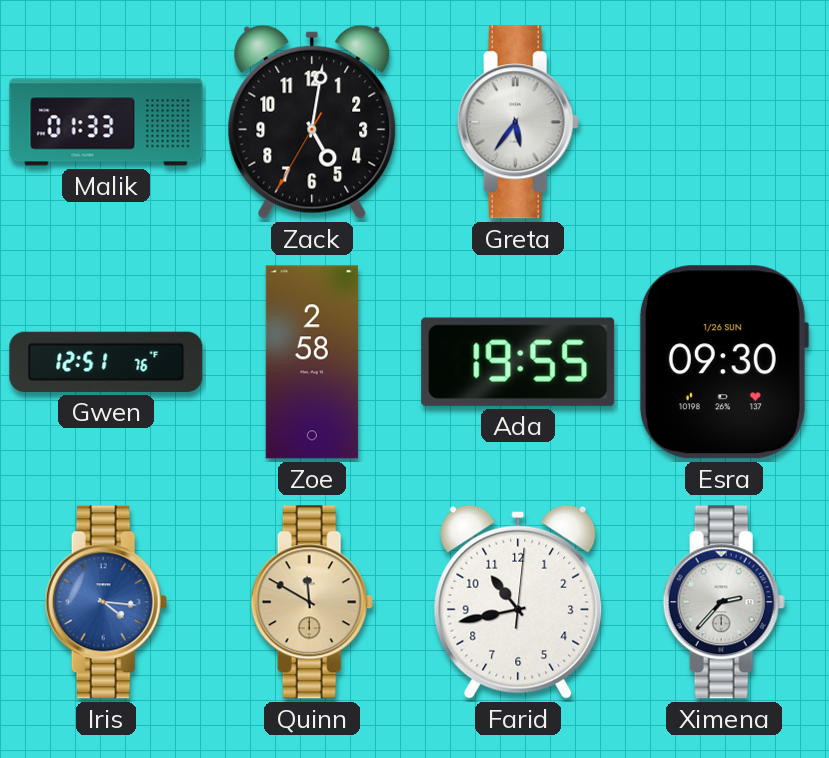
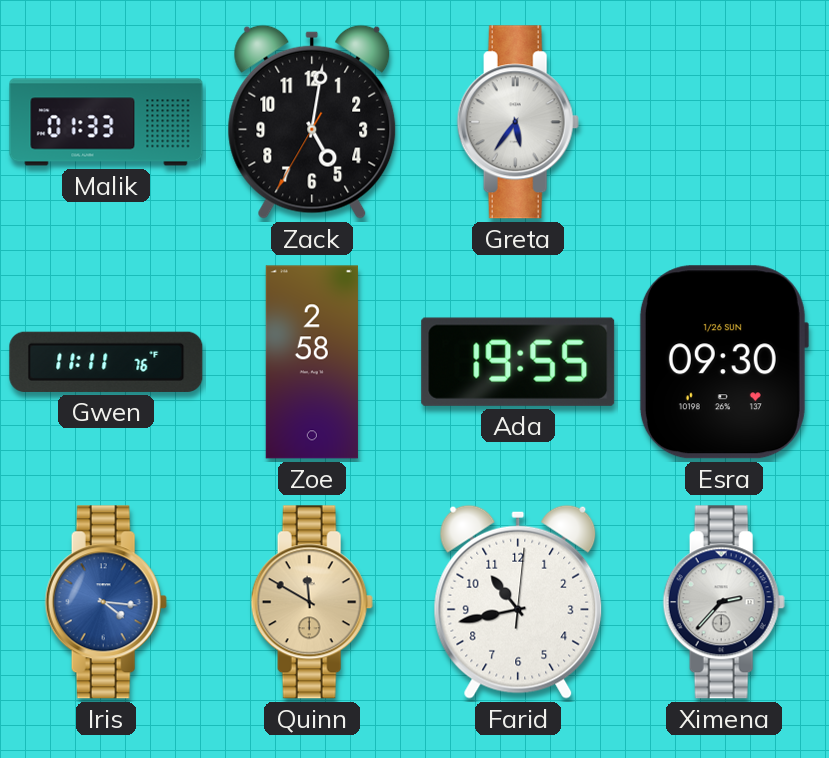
Gwen: 12:51 -> 11:11
